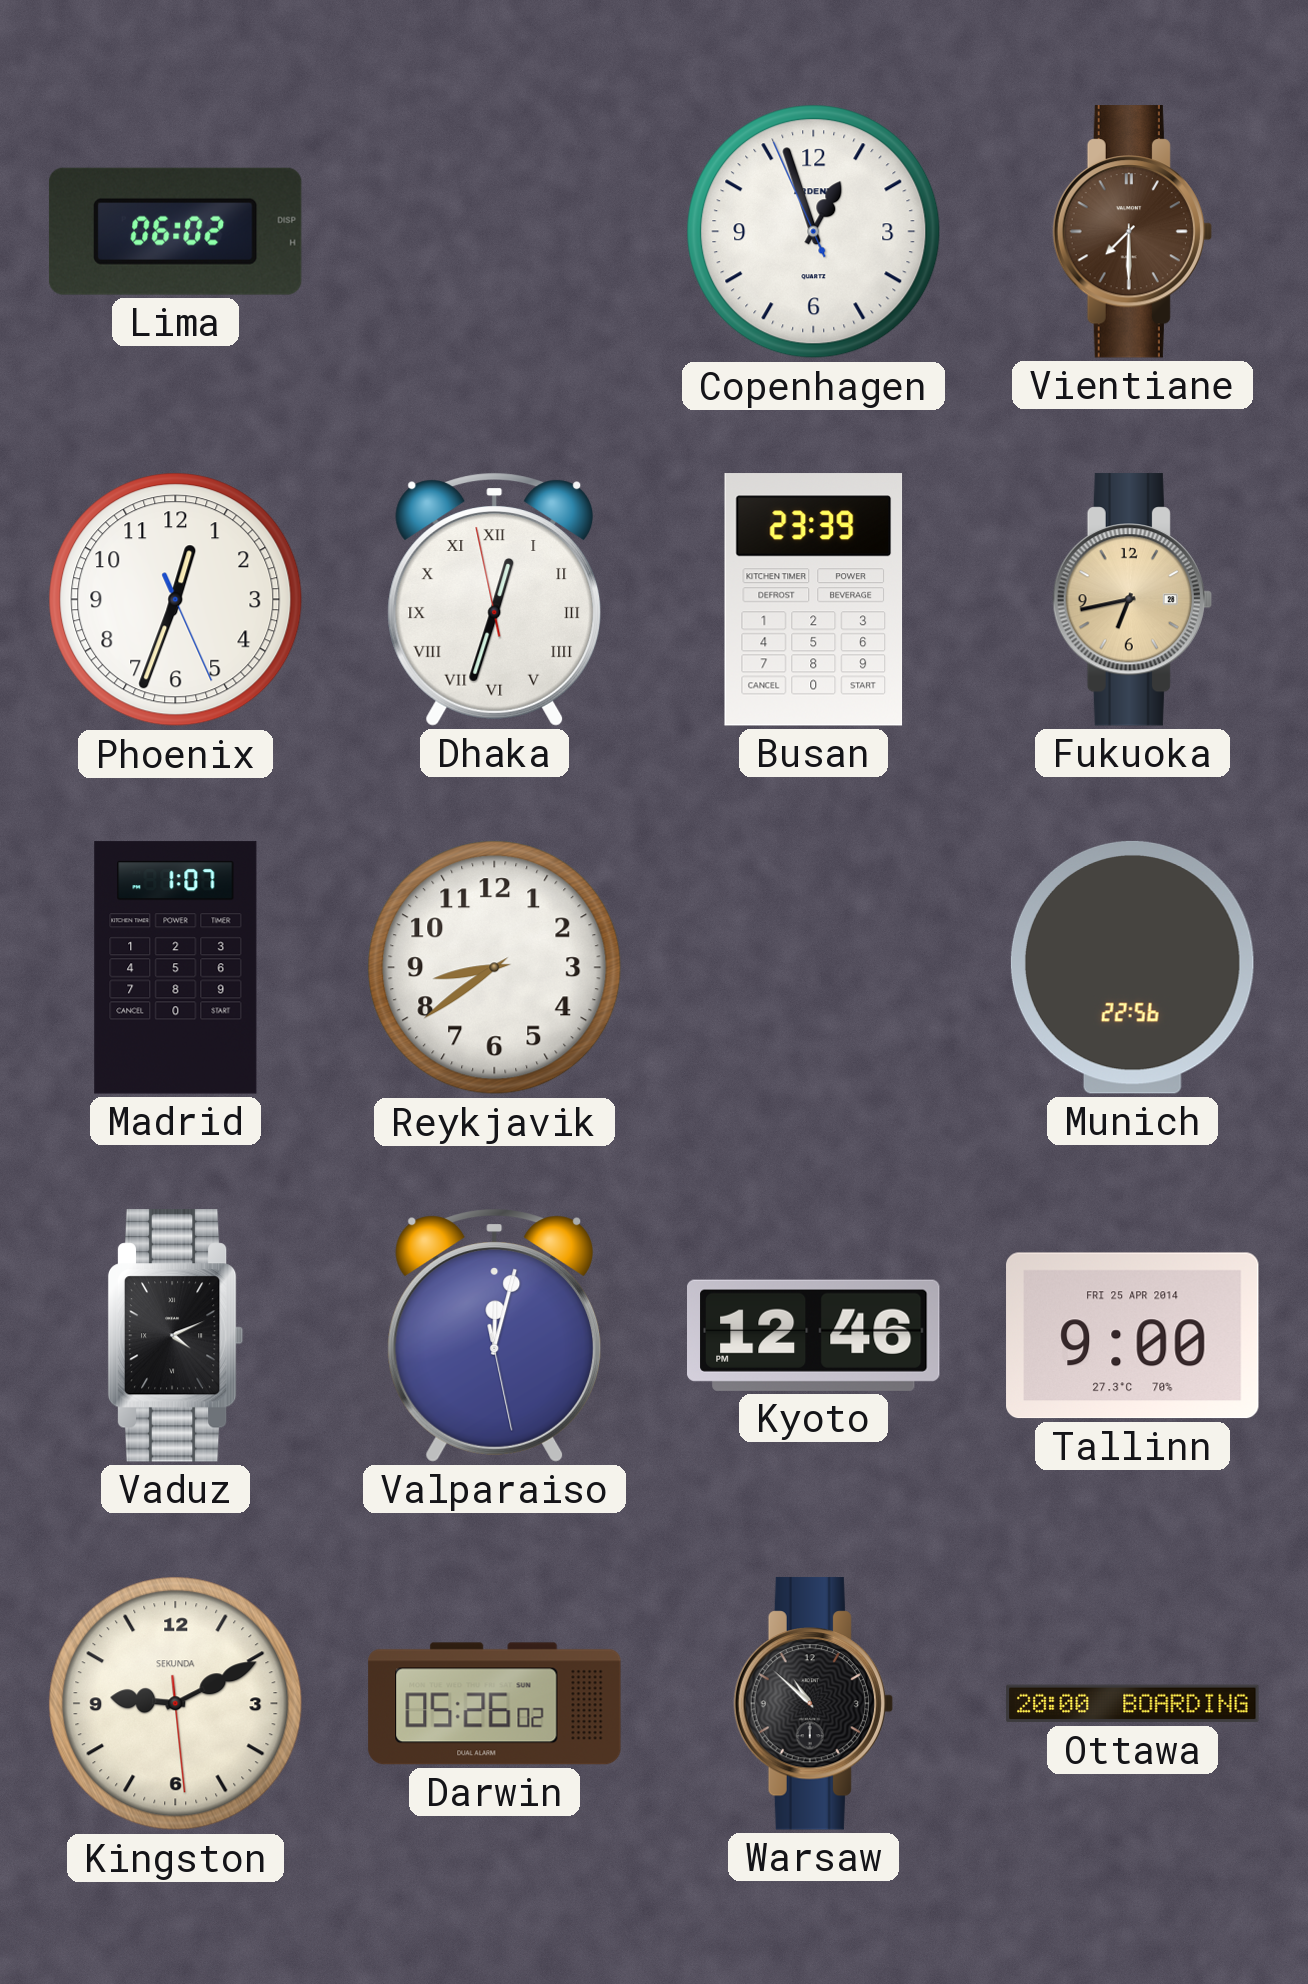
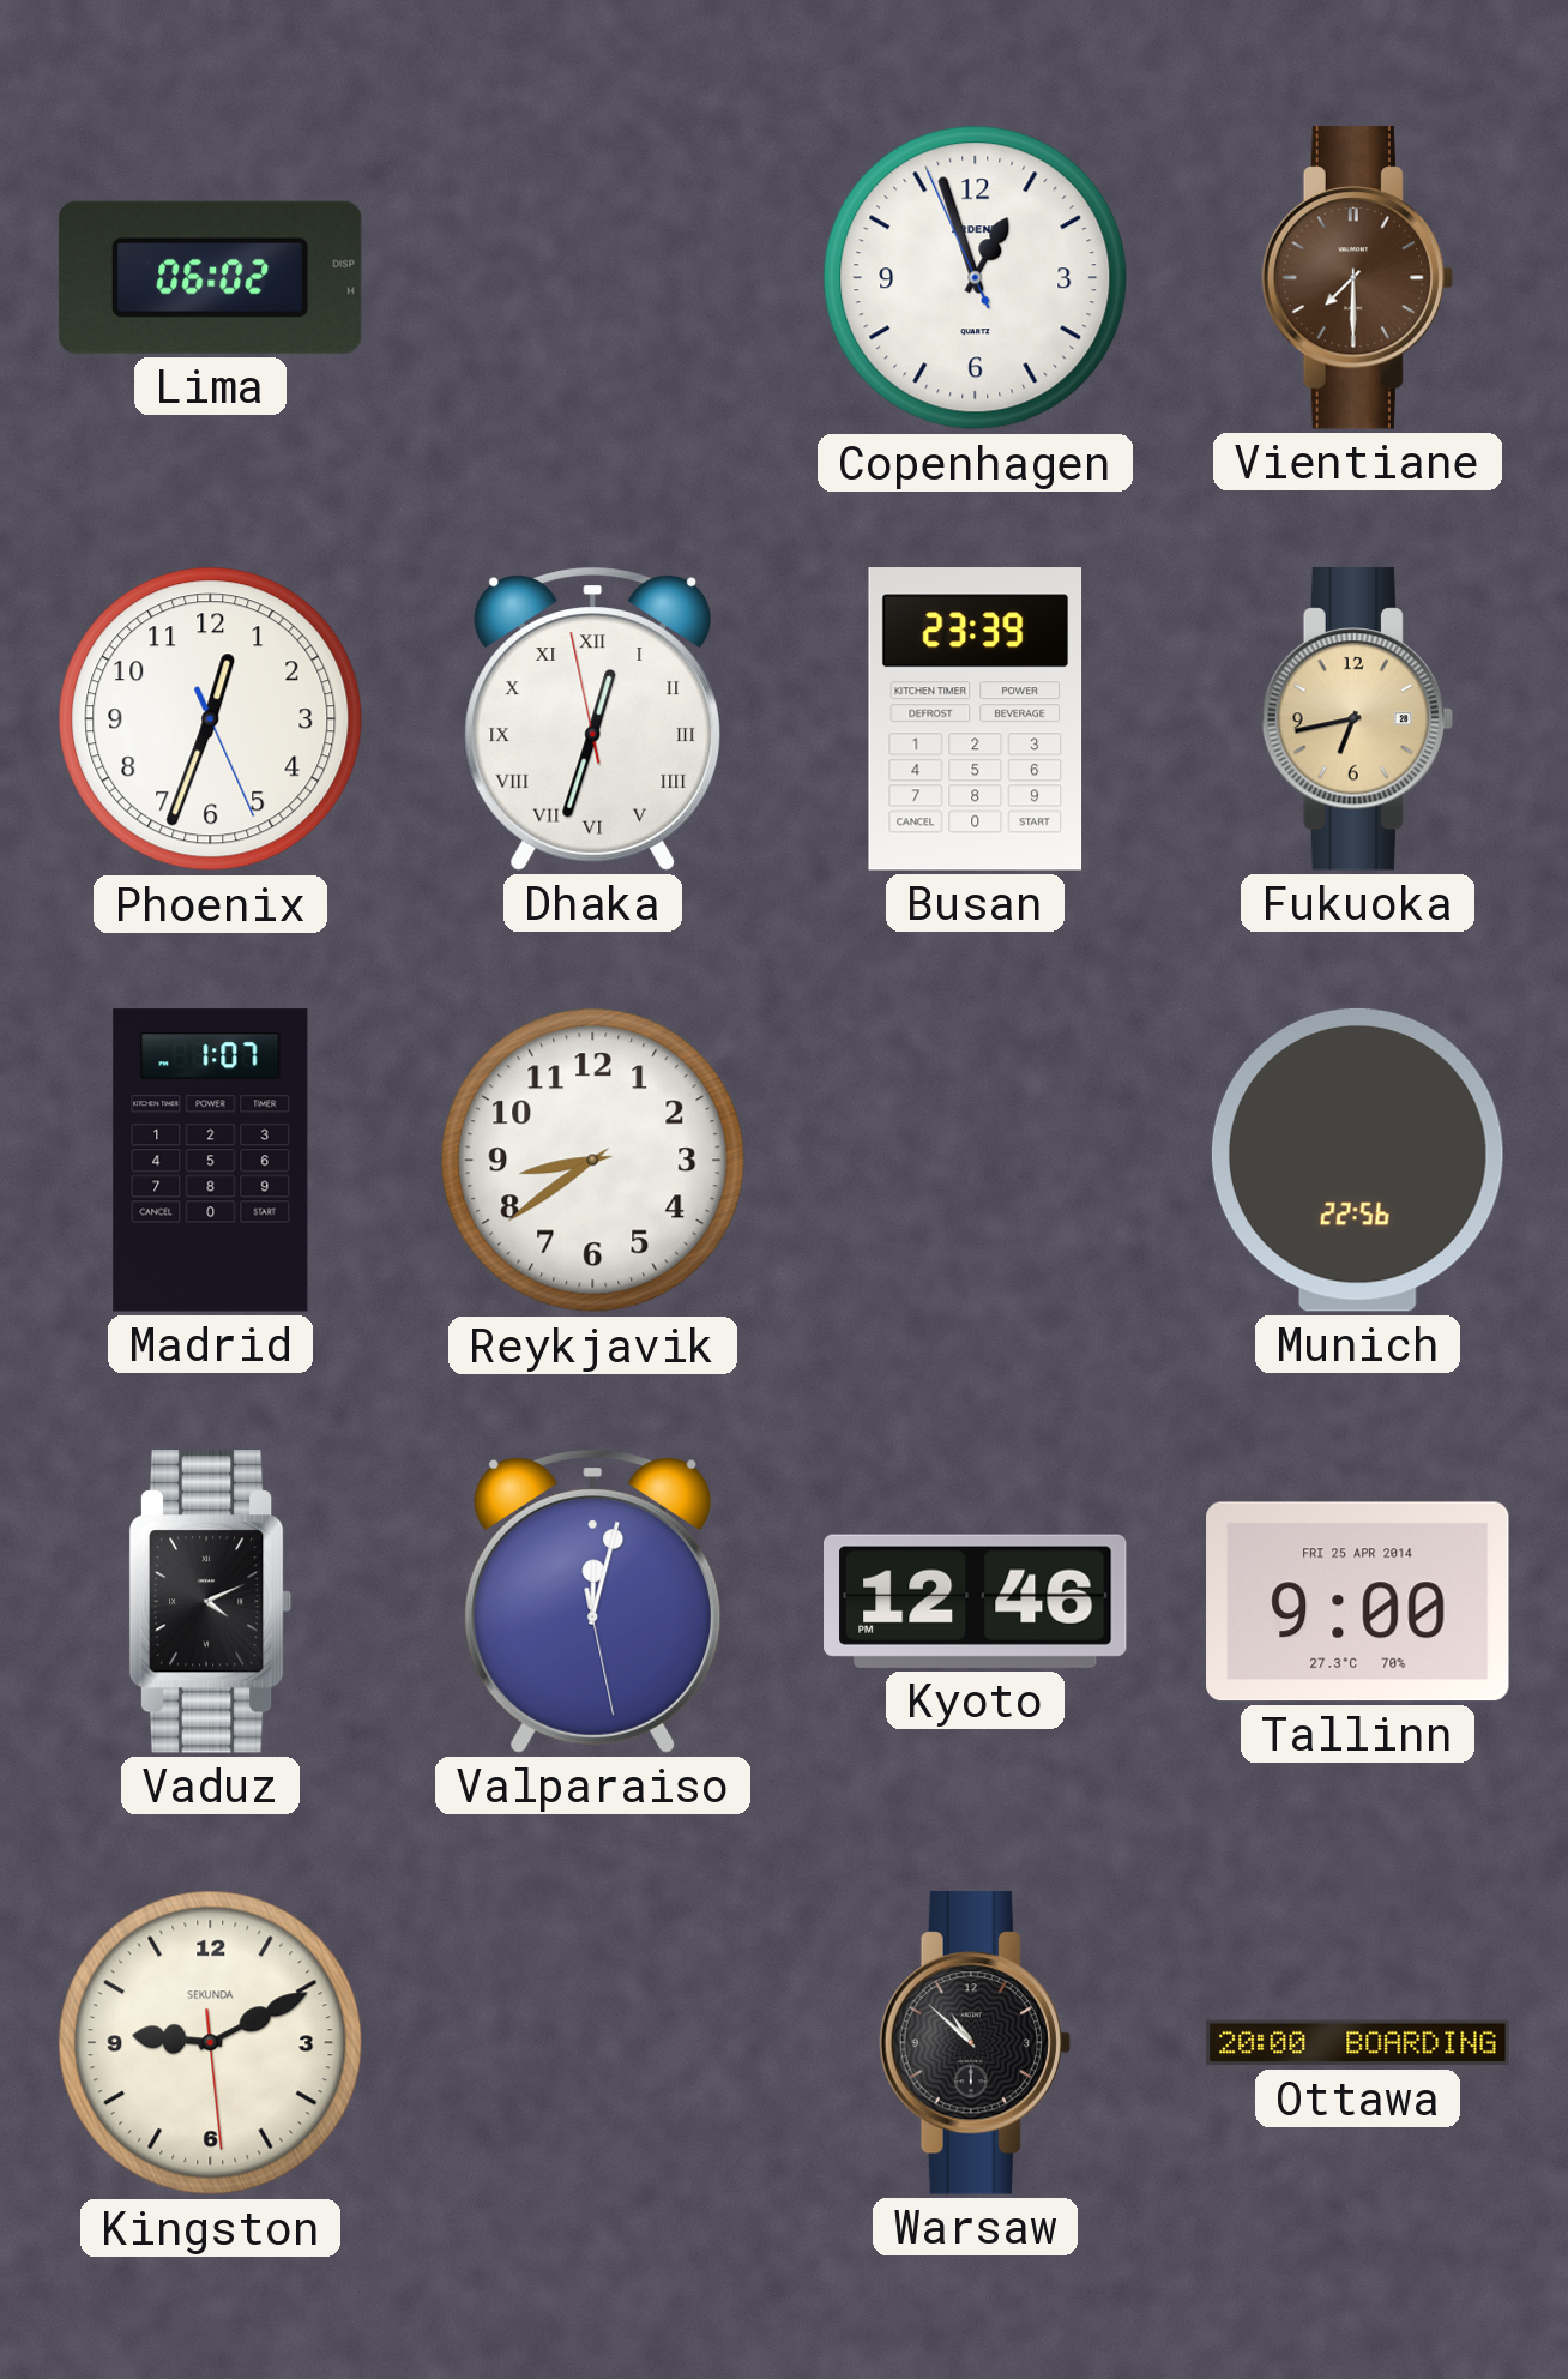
Darwin: 05:26 -> none
